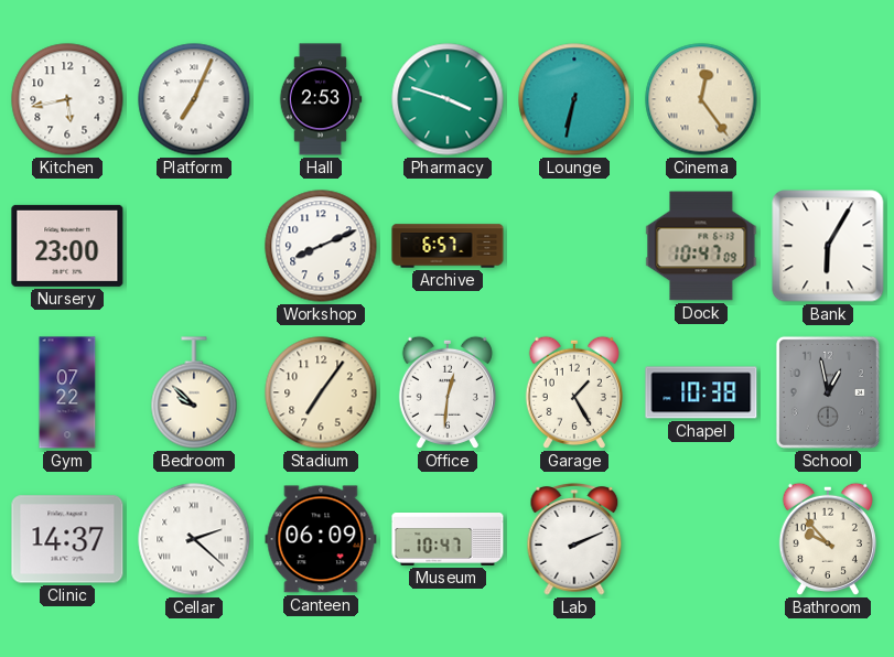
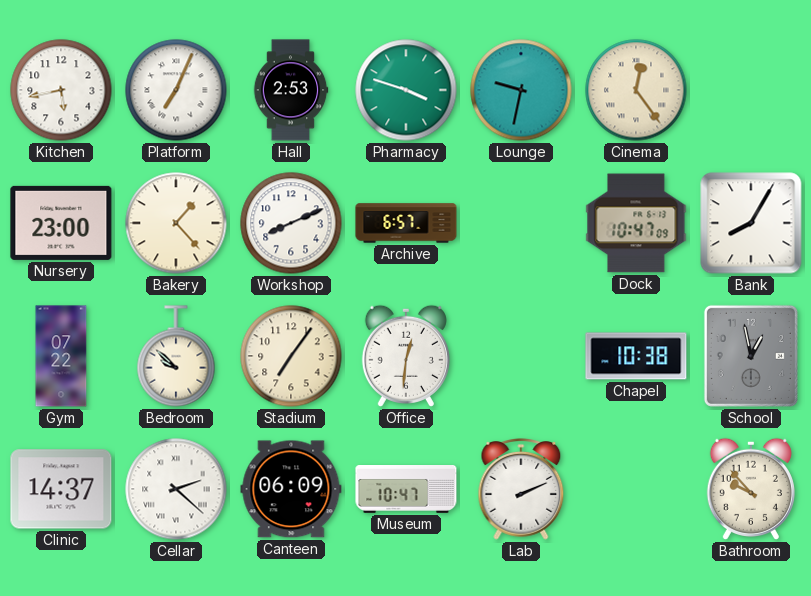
Lounge: 6:32 -> 9:32
Bakery: none -> 1:23
Bank: 6:05 -> 8:05
Garage: 1:25 -> none
